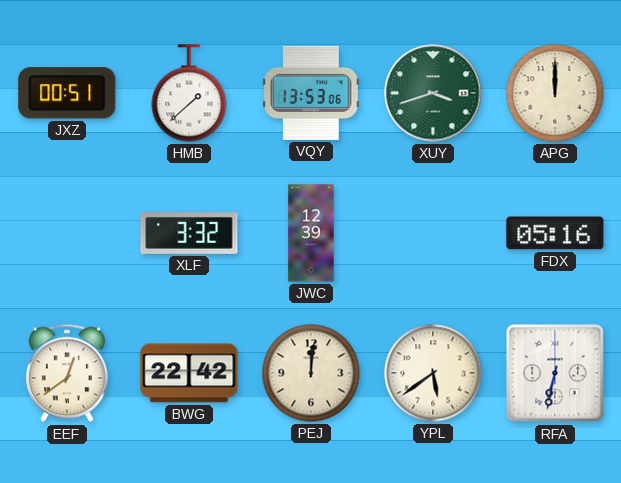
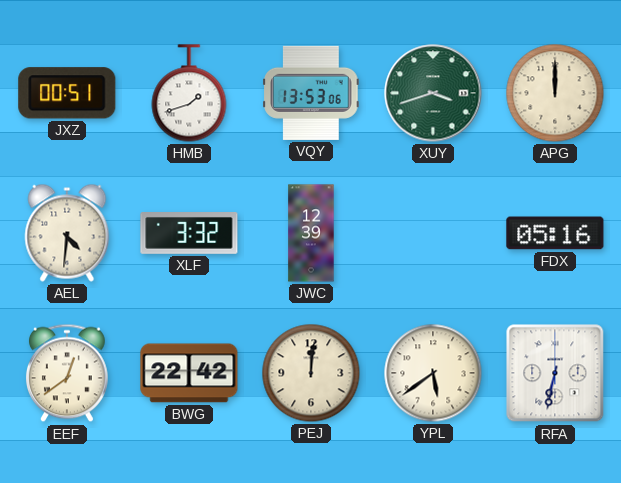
HMB: 1:38 -> 1:42
AEL: none -> 4:31
